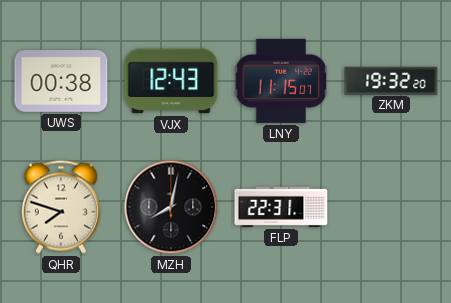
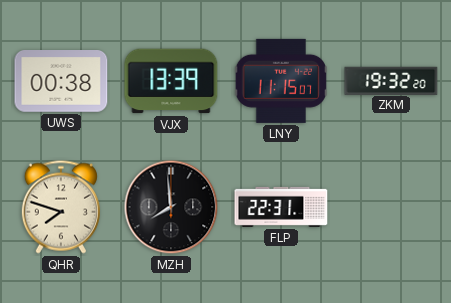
VJX: 12:43 -> 13:39
MZH: 8:02 -> 7:59
